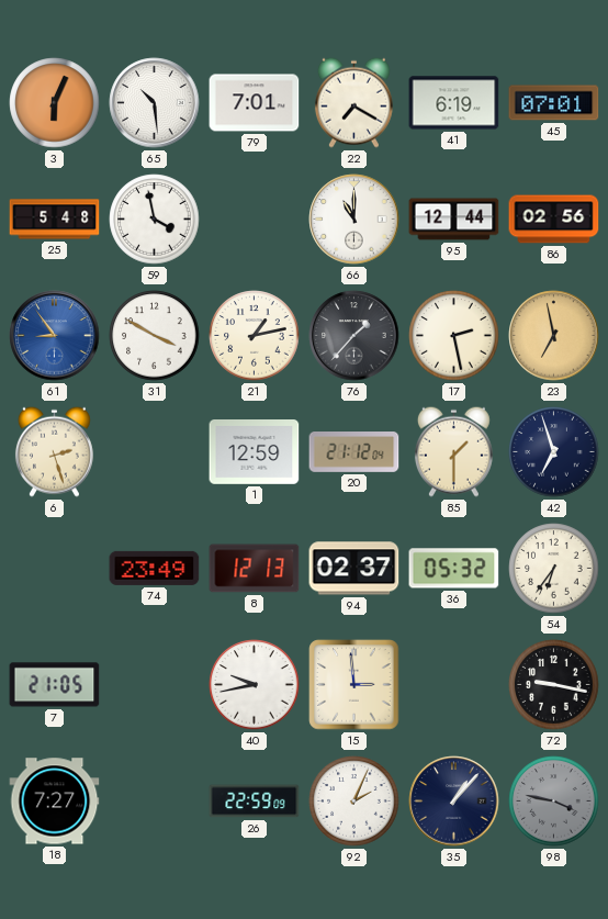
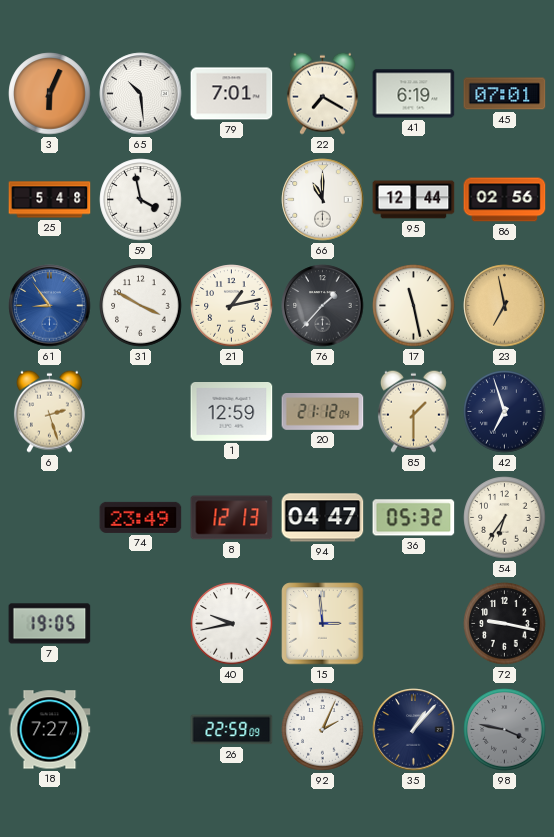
17: 2:28 -> 11:28
94: 02:37 -> 04:47
7: 21:05 -> 19:05
